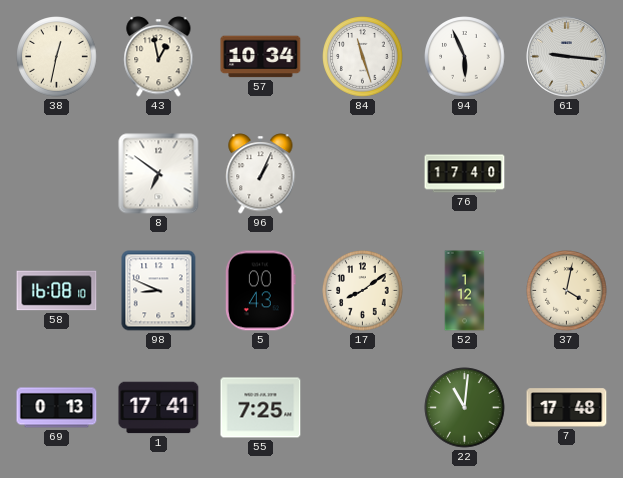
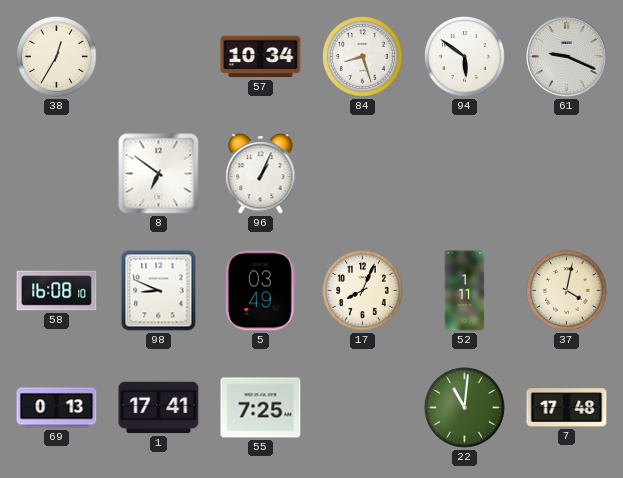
38: 12:32 -> 12:35
43: 12:58 -> none
84: 11:27 -> 8:27
94: 5:56 -> 5:51
61: 9:16 -> 9:19
76: 17:40 -> none
5: 00:43 -> 03:49
17: 8:09 -> 8:04
52: 1:12 -> 1:11
